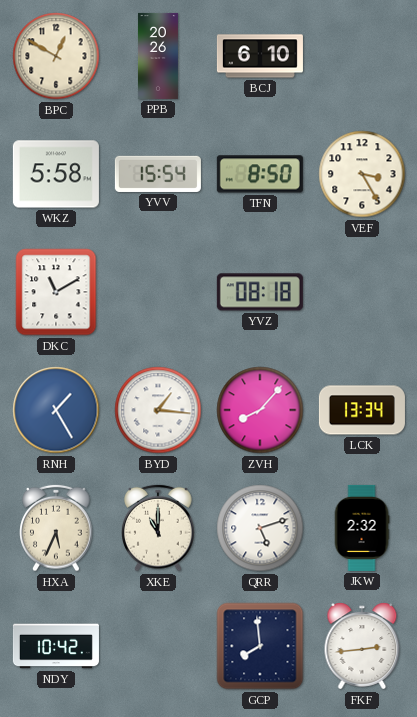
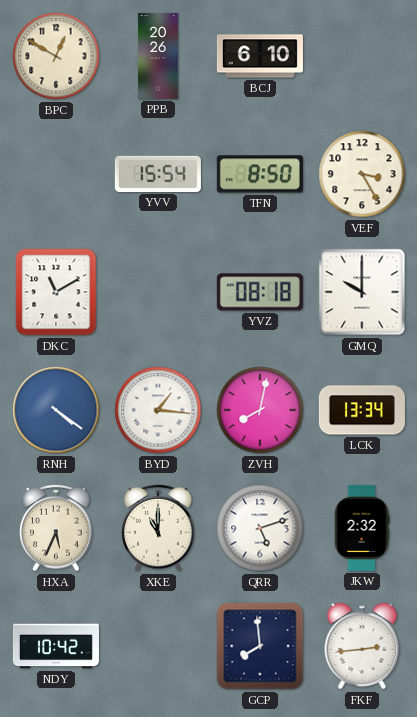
WKZ: 5:58 -> none
GMQ: none -> 10:00
RNH: 1:25 -> 4:21
ZVH: 8:07 -> 8:02
